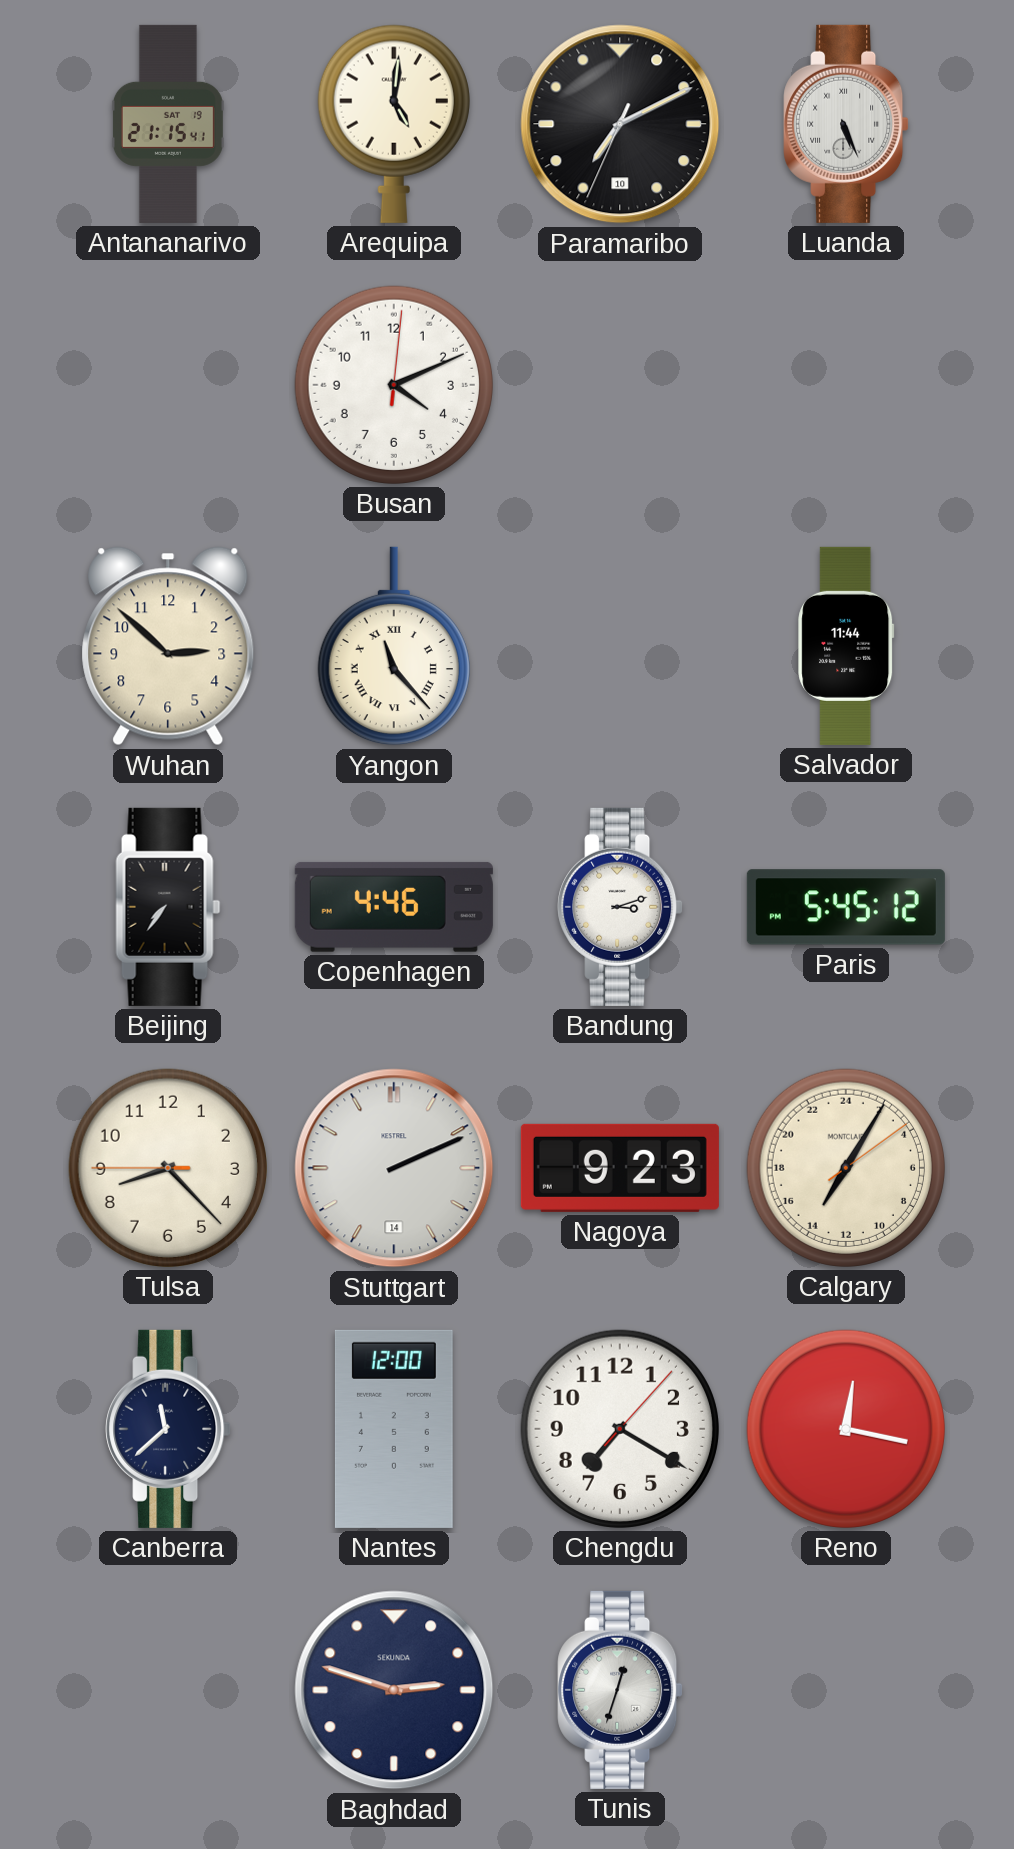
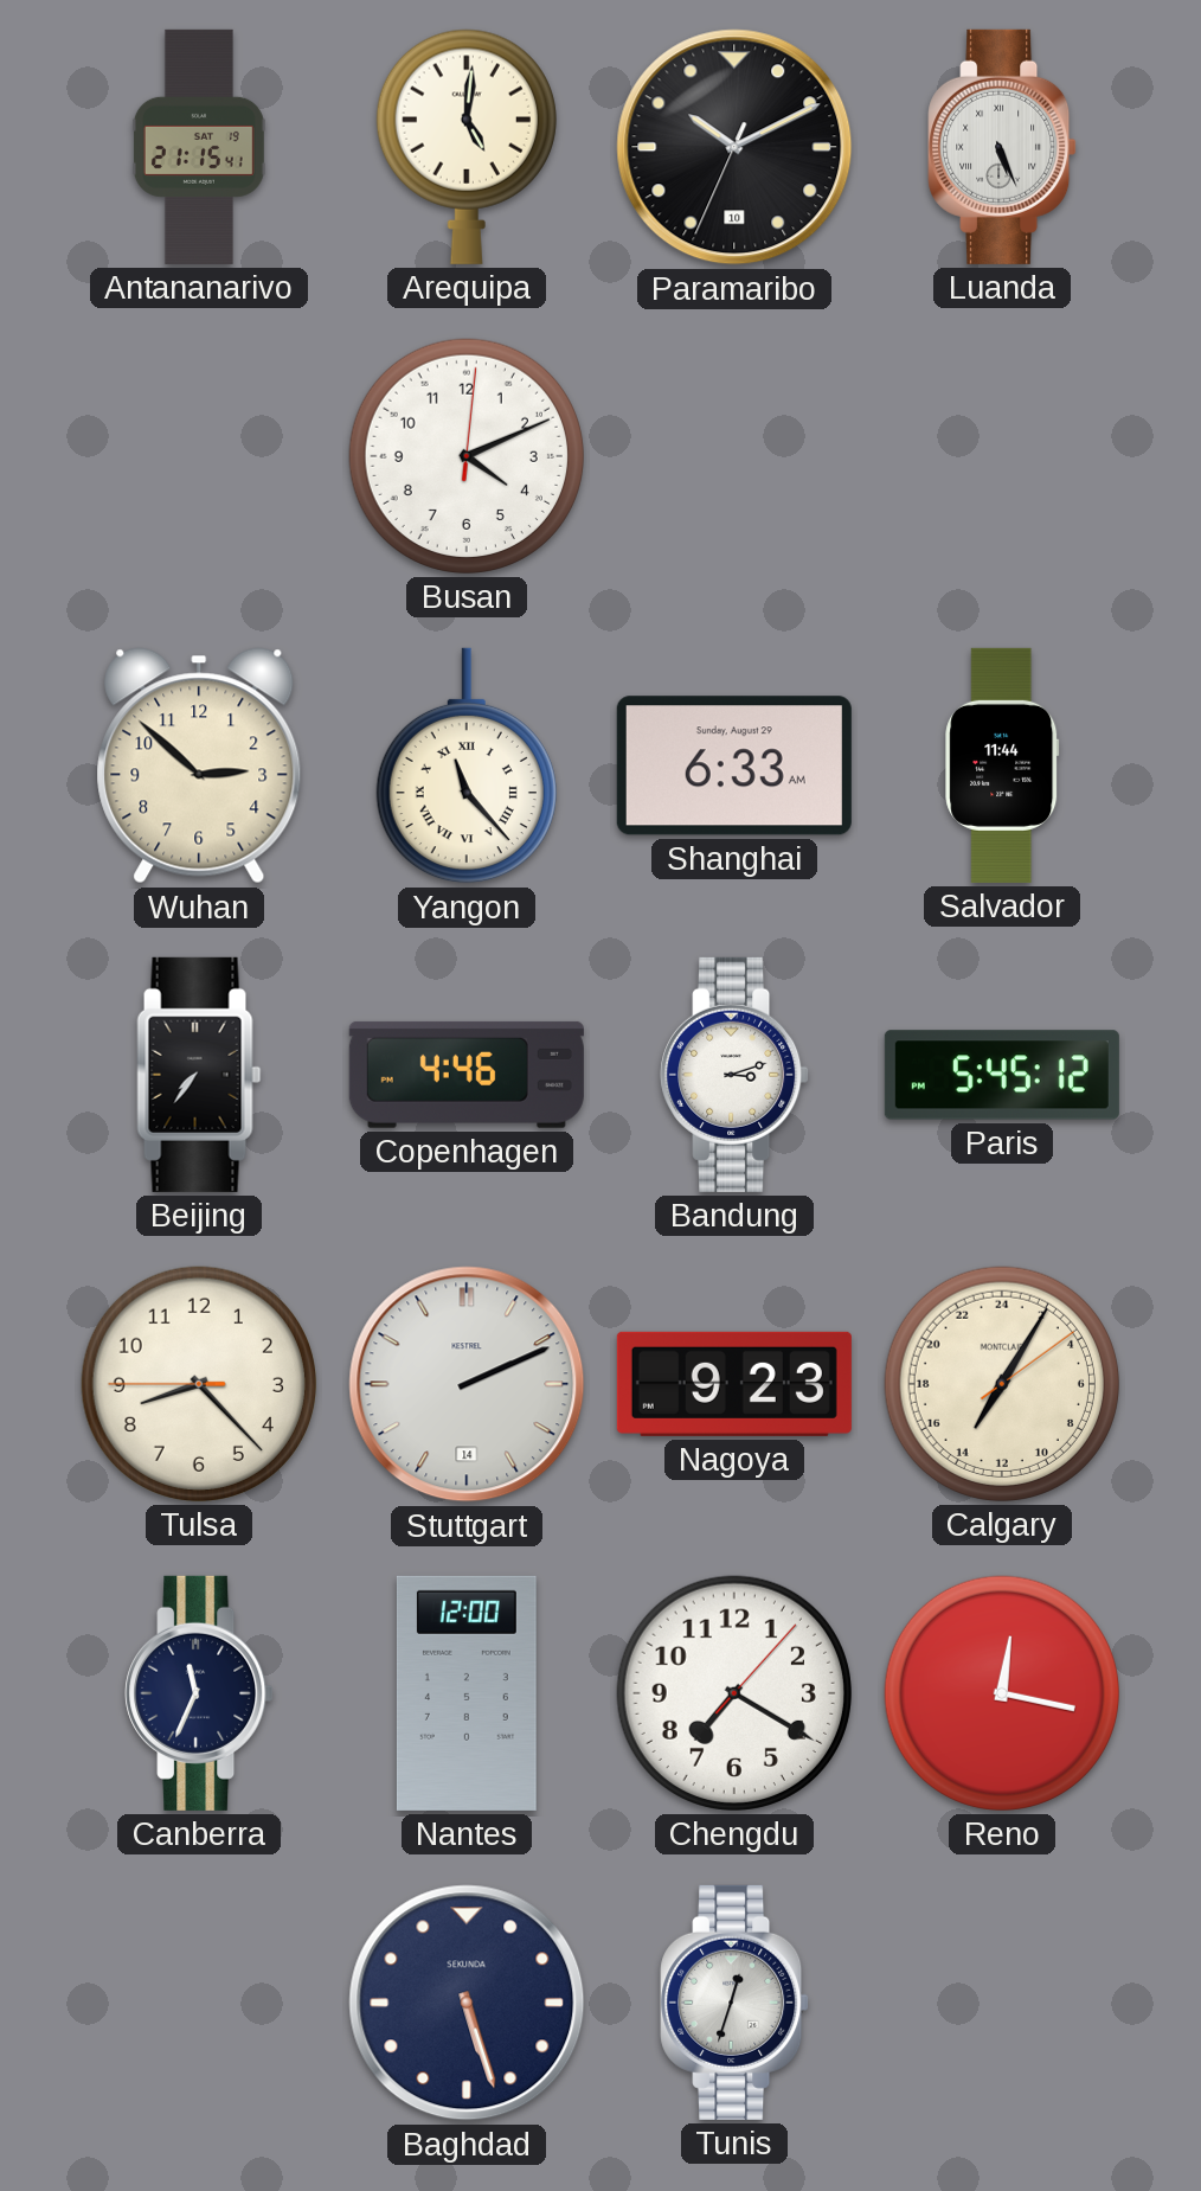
Paramaribo: 7:10 -> 10:10
Shanghai: none -> 6:33
Canberra: 11:38 -> 11:34
Baghdad: 2:48 -> 5:27
